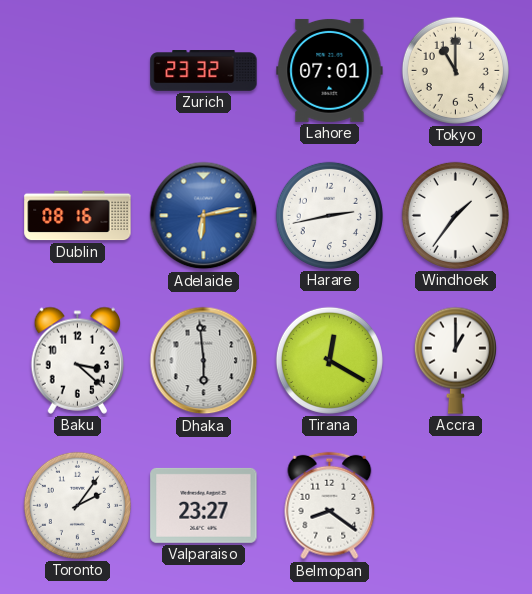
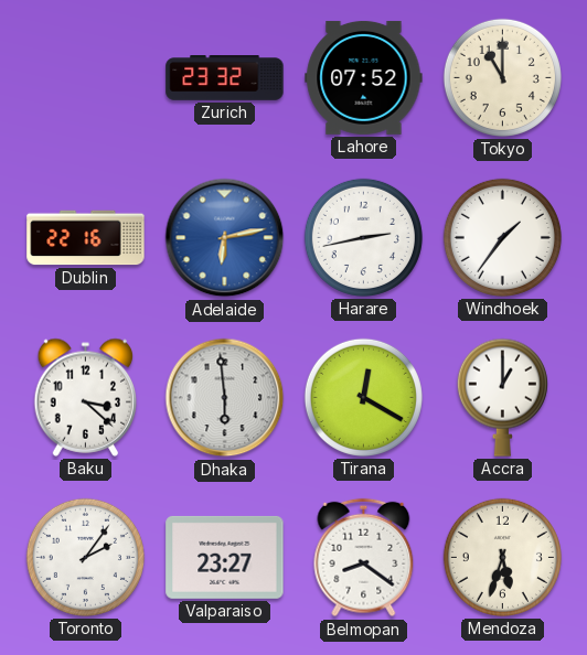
Lahore: 07:01 -> 07:52
Dublin: 08:16 -> 22:16
Mendoza: none -> 5:33
